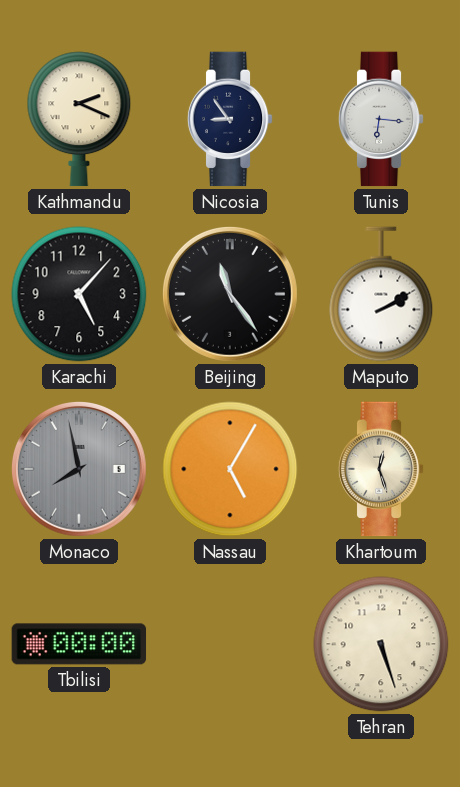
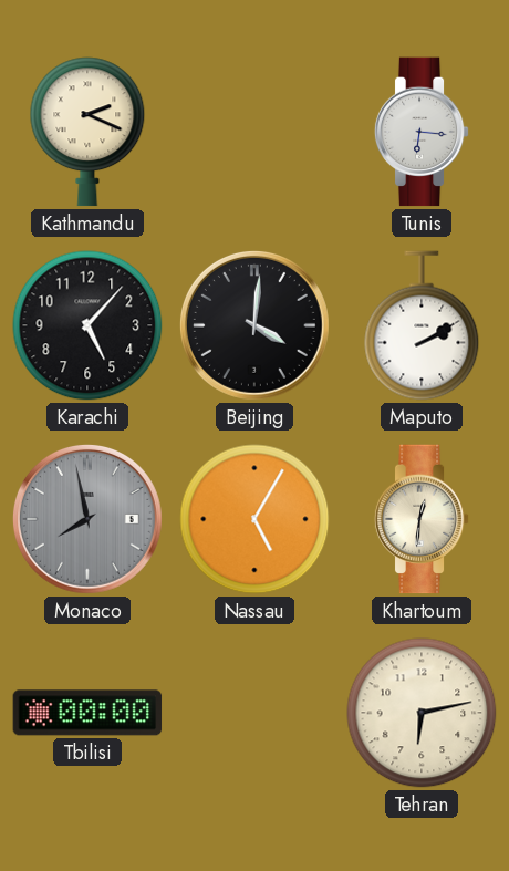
Nicosia: 8:54 -> none
Beijing: 11:24 -> 4:01
Khartoum: 12:27 -> 12:31
Tehran: 5:27 -> 6:13
